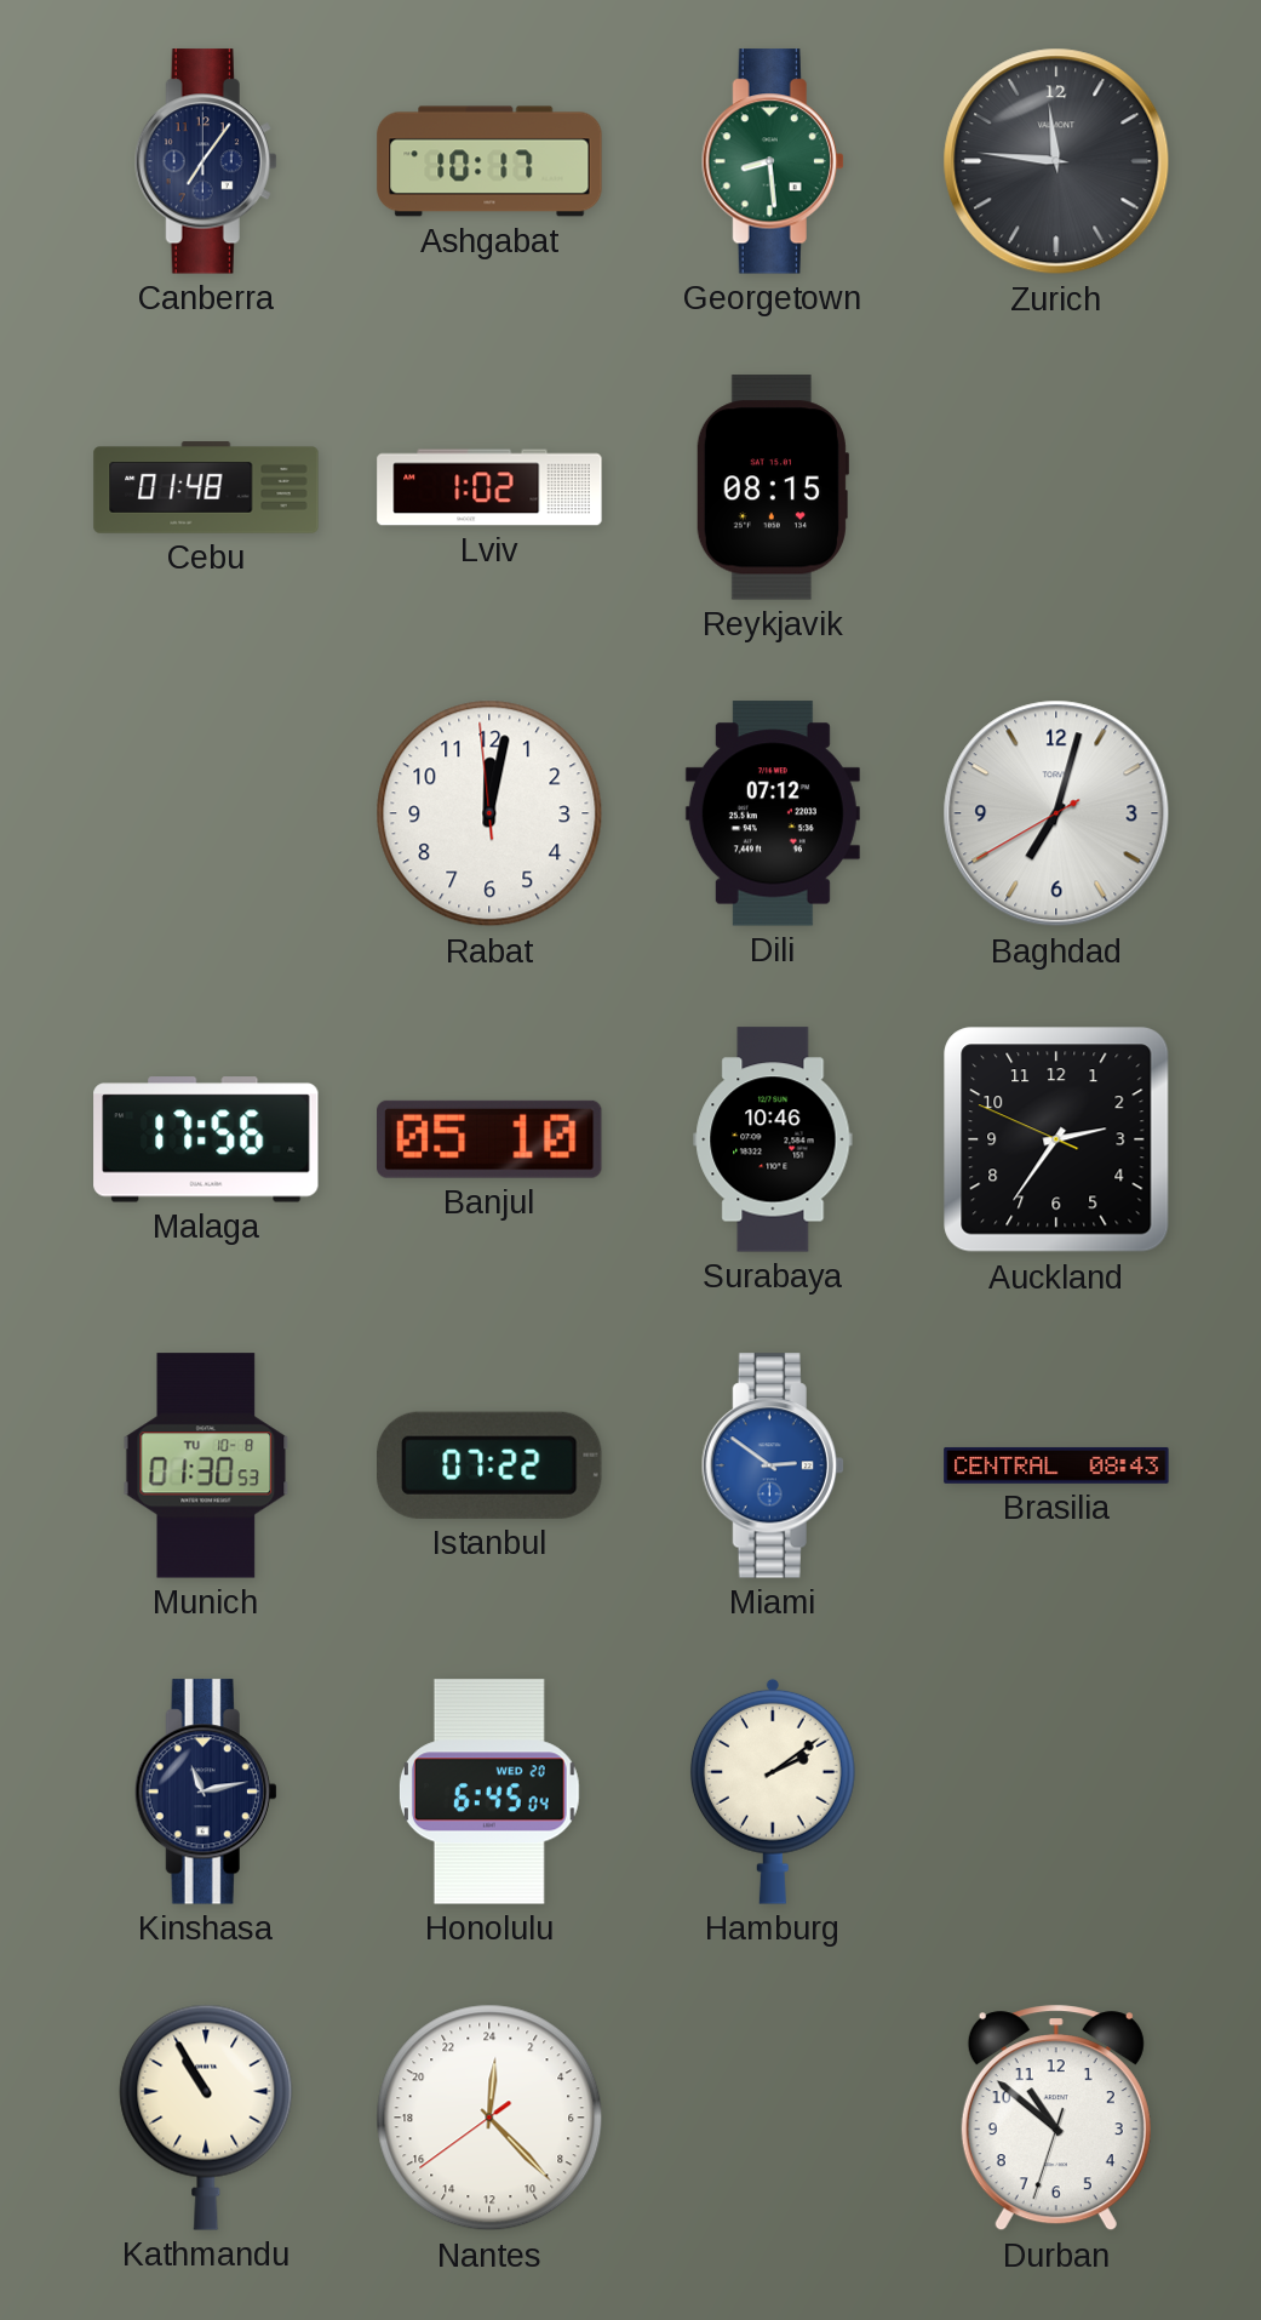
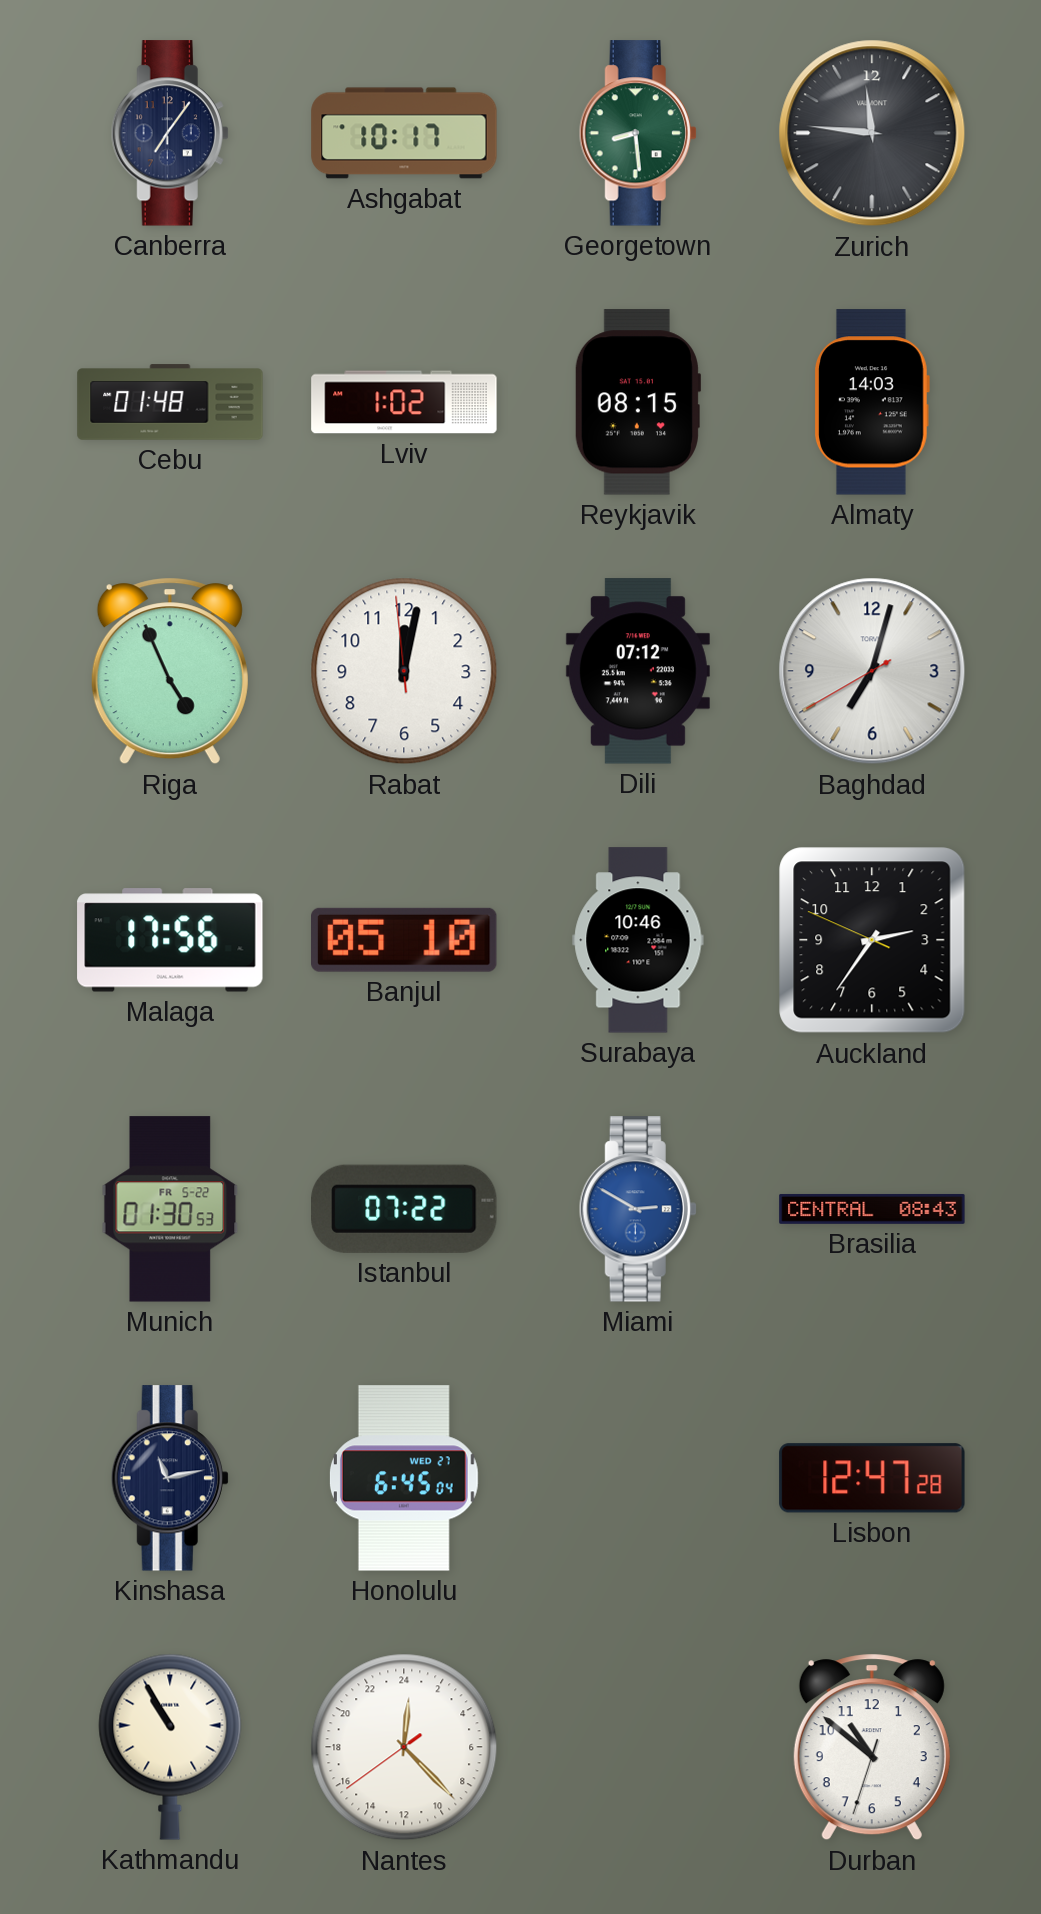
Almaty: none -> 14:03
Riga: none -> 4:56
Munich date: TU 10-8 -> FR 5-22
Miami: 2:51 -> 2:50
Honolulu date: WED 20 -> WED 27
Hamburg: 2:09 -> none
Lisbon: none -> 12:47
